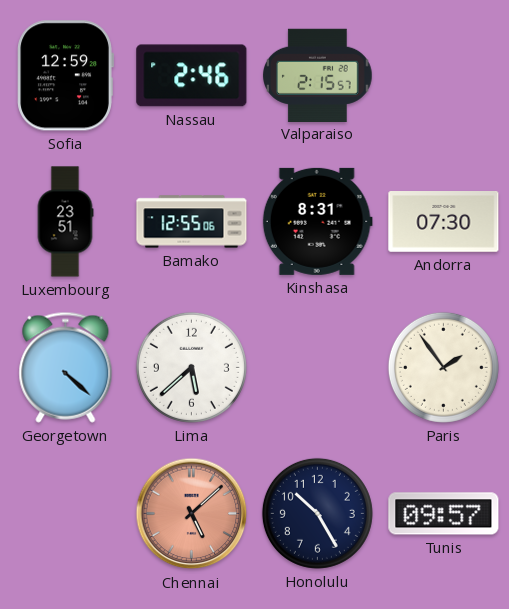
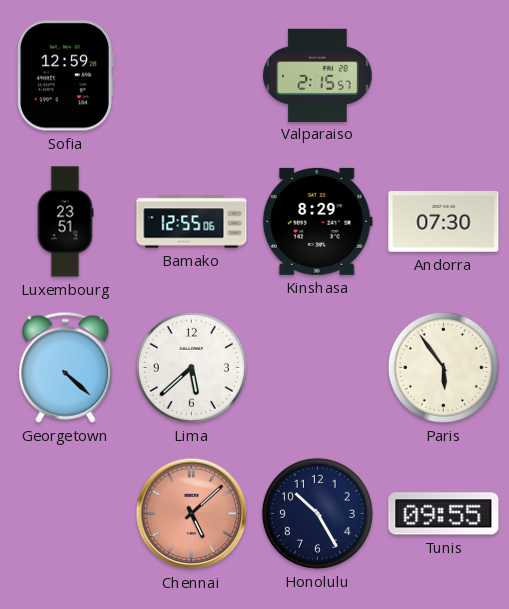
Nassau: 2:46 -> none
Kinshasa: 8:31 -> 8:29
Paris: 1:54 -> 5:54
Tunis: 09:57 -> 09:55
